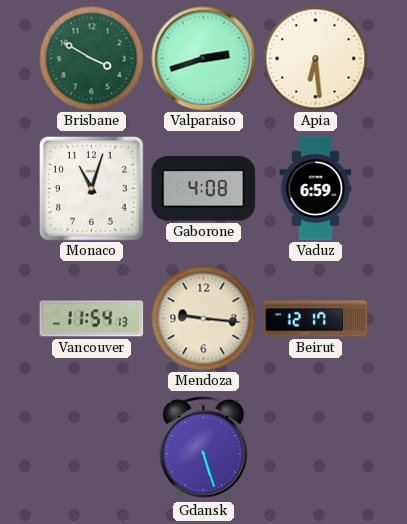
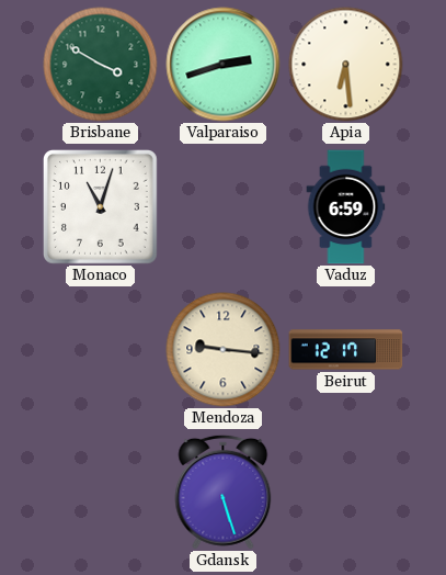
Gaborone: 4:08 -> none
Vancouver: 11:54 -> none
